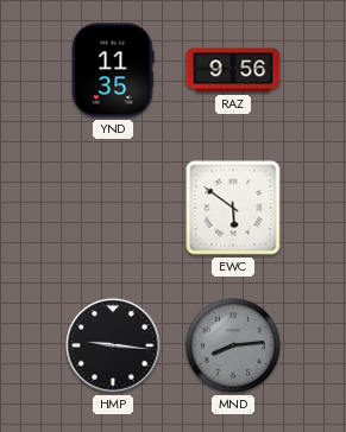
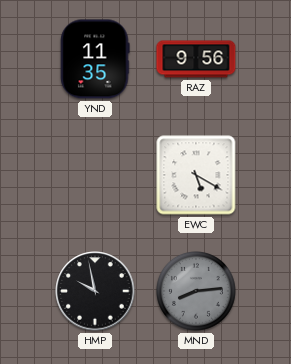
EWC: 5:51 -> 5:20
HMP: 9:16 -> 9:58
